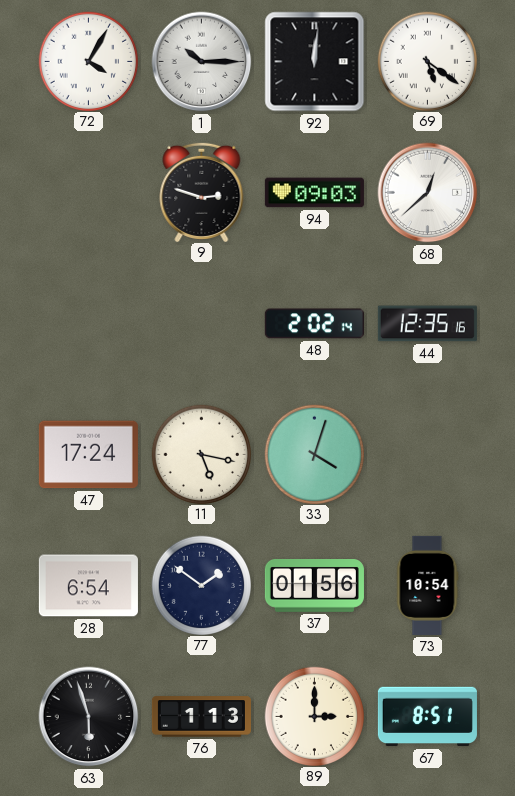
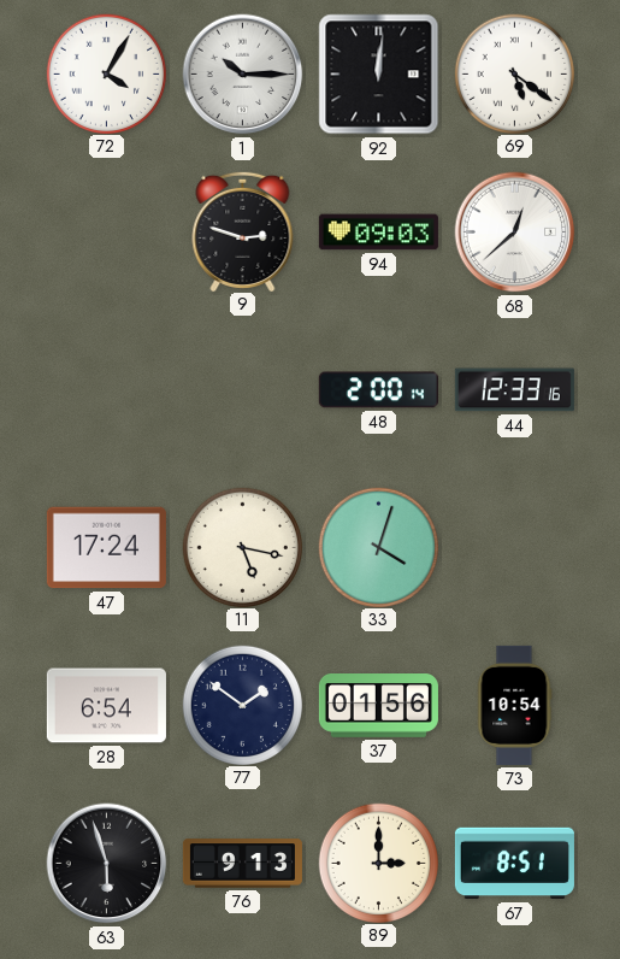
48: 2:02 -> 2:00
44: 12:35 -> 12:33
76: 1:13 -> 9:13
